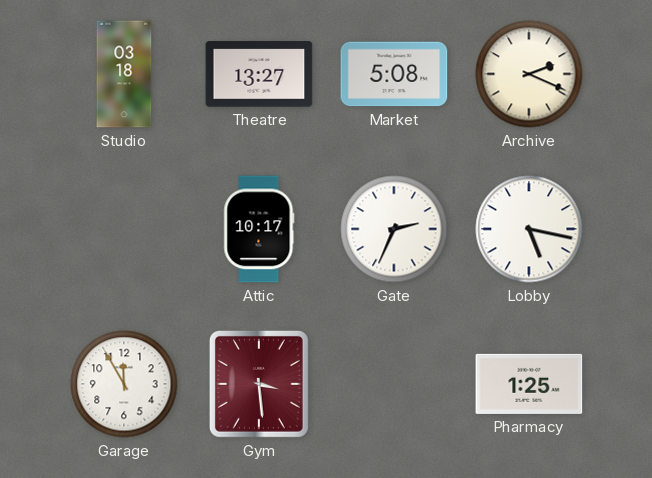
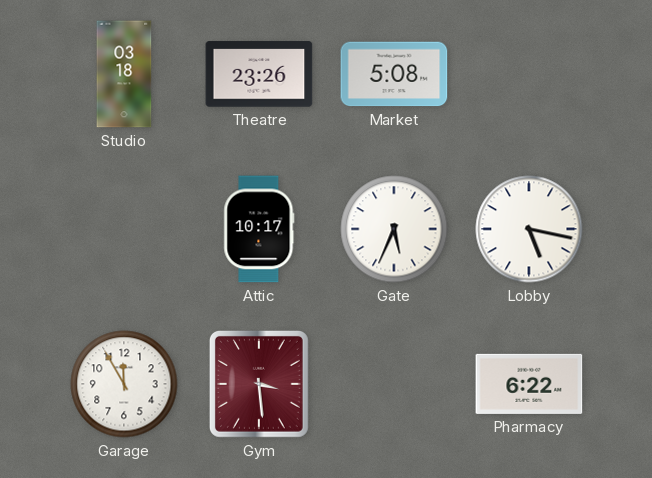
Theatre: 13:27 -> 23:26
Archive: 2:19 -> none
Gate: 2:34 -> 5:34
Pharmacy: 1:25 -> 6:22
